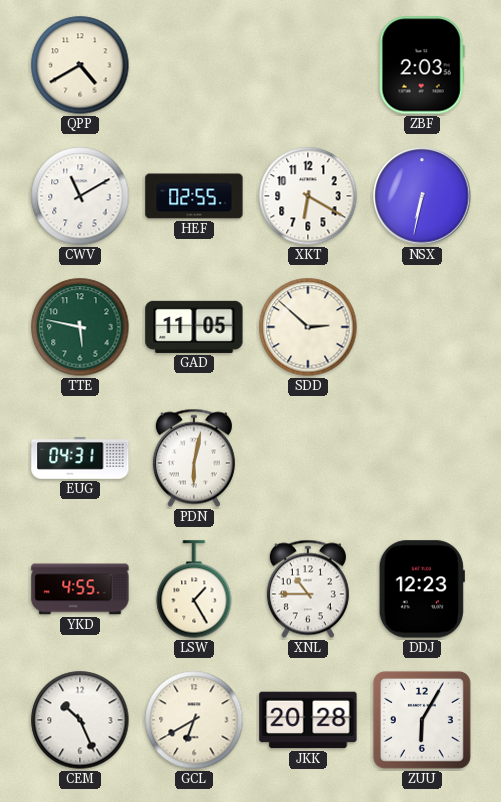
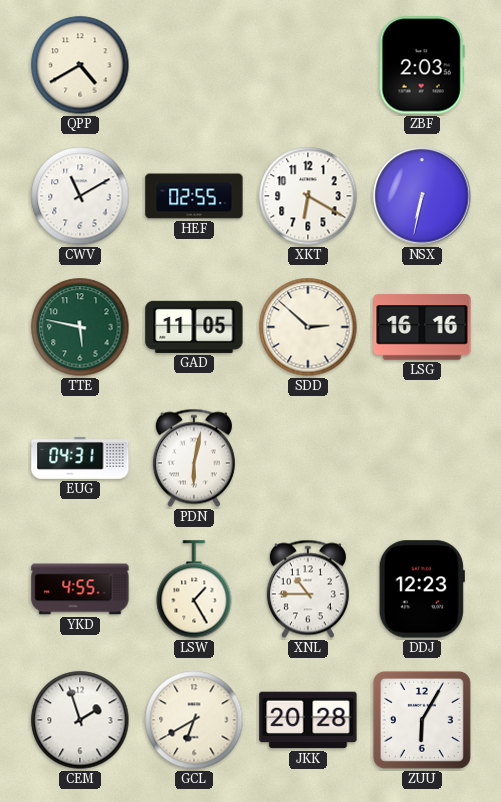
LSG: none -> 16:16
CEM: 10:26 -> 1:57
